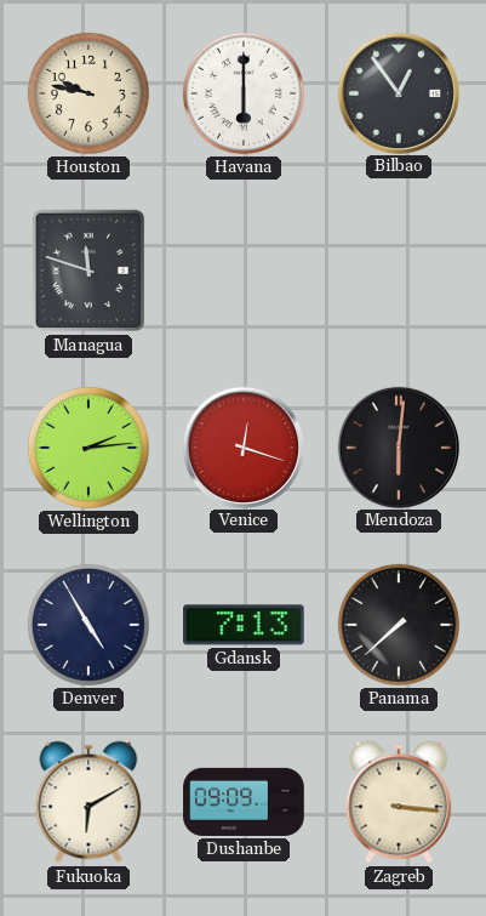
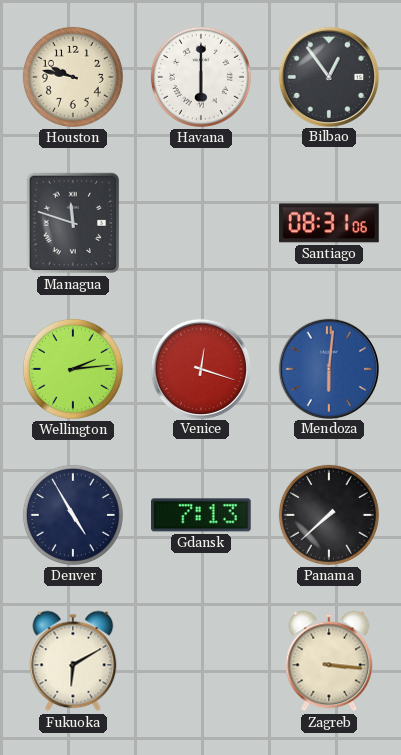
Santiago: none -> 08:31
Mendoza dial: black -> blue
Dushanbe: 09:09 -> none
